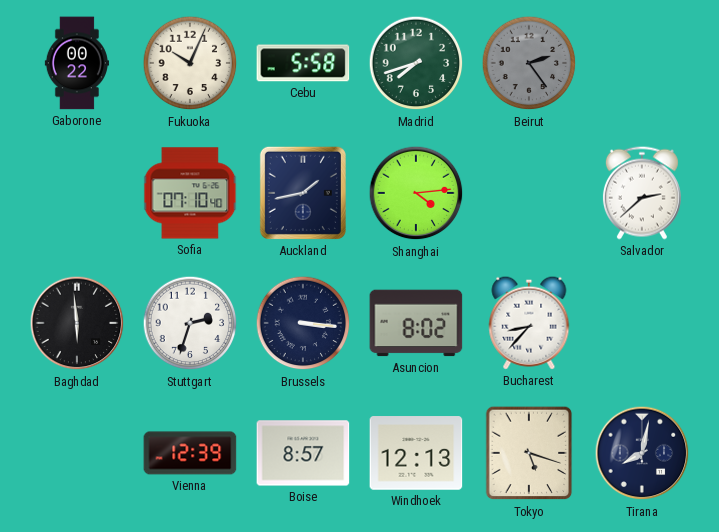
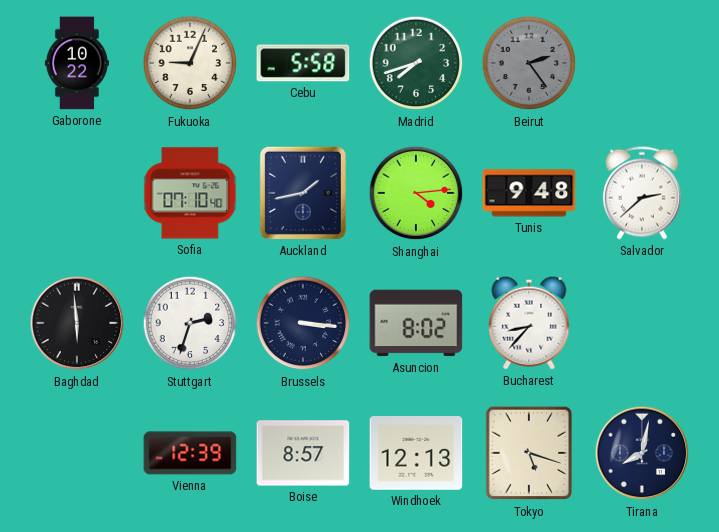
Gaborone: 00:22 -> 10:22
Fukuoka: 10:04 -> 9:04
Tunis: none -> 9:48
